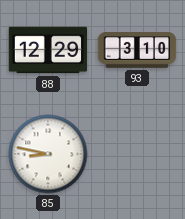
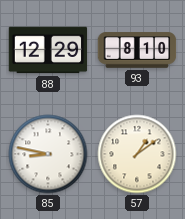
93: 3:10 -> 8:10
57: none -> 1:09
